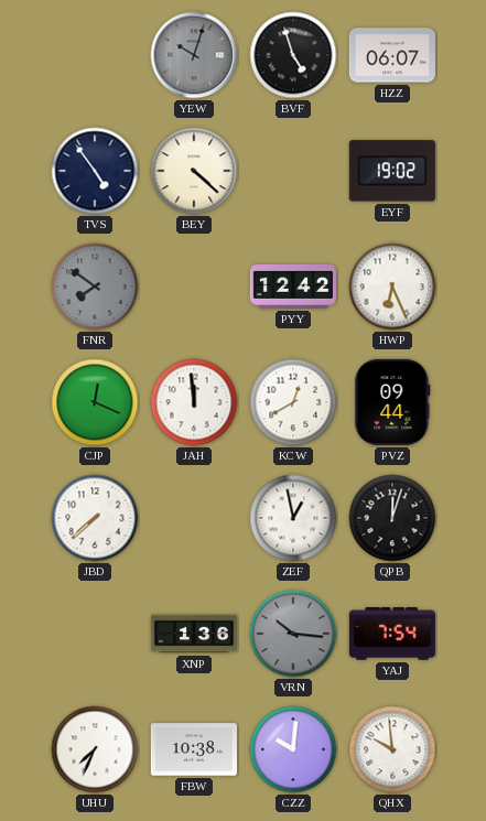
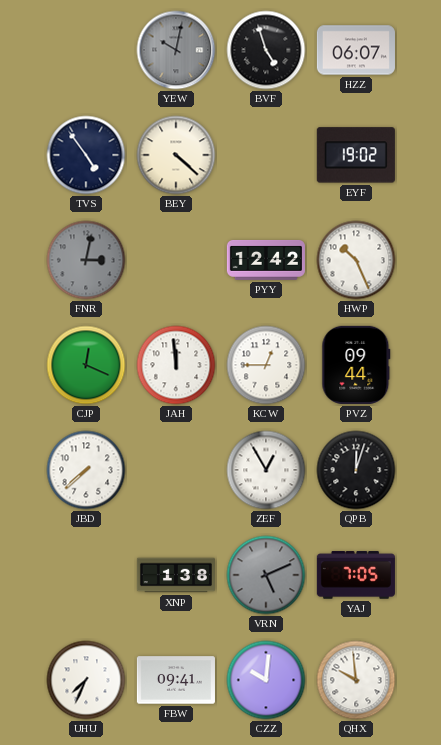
YEW: 10:03 -> 10:02
FNR: 7:51 -> 3:02
HWP: 6:26 -> 10:26
KCW: 12:40 -> 12:45
ZEF: 12:58 -> 12:55
XNP: 1:36 -> 1:38
VRN: 10:16 -> 5:11
YAJ: 7:54 -> 7:05
FBW: 10:38 -> 09:41
